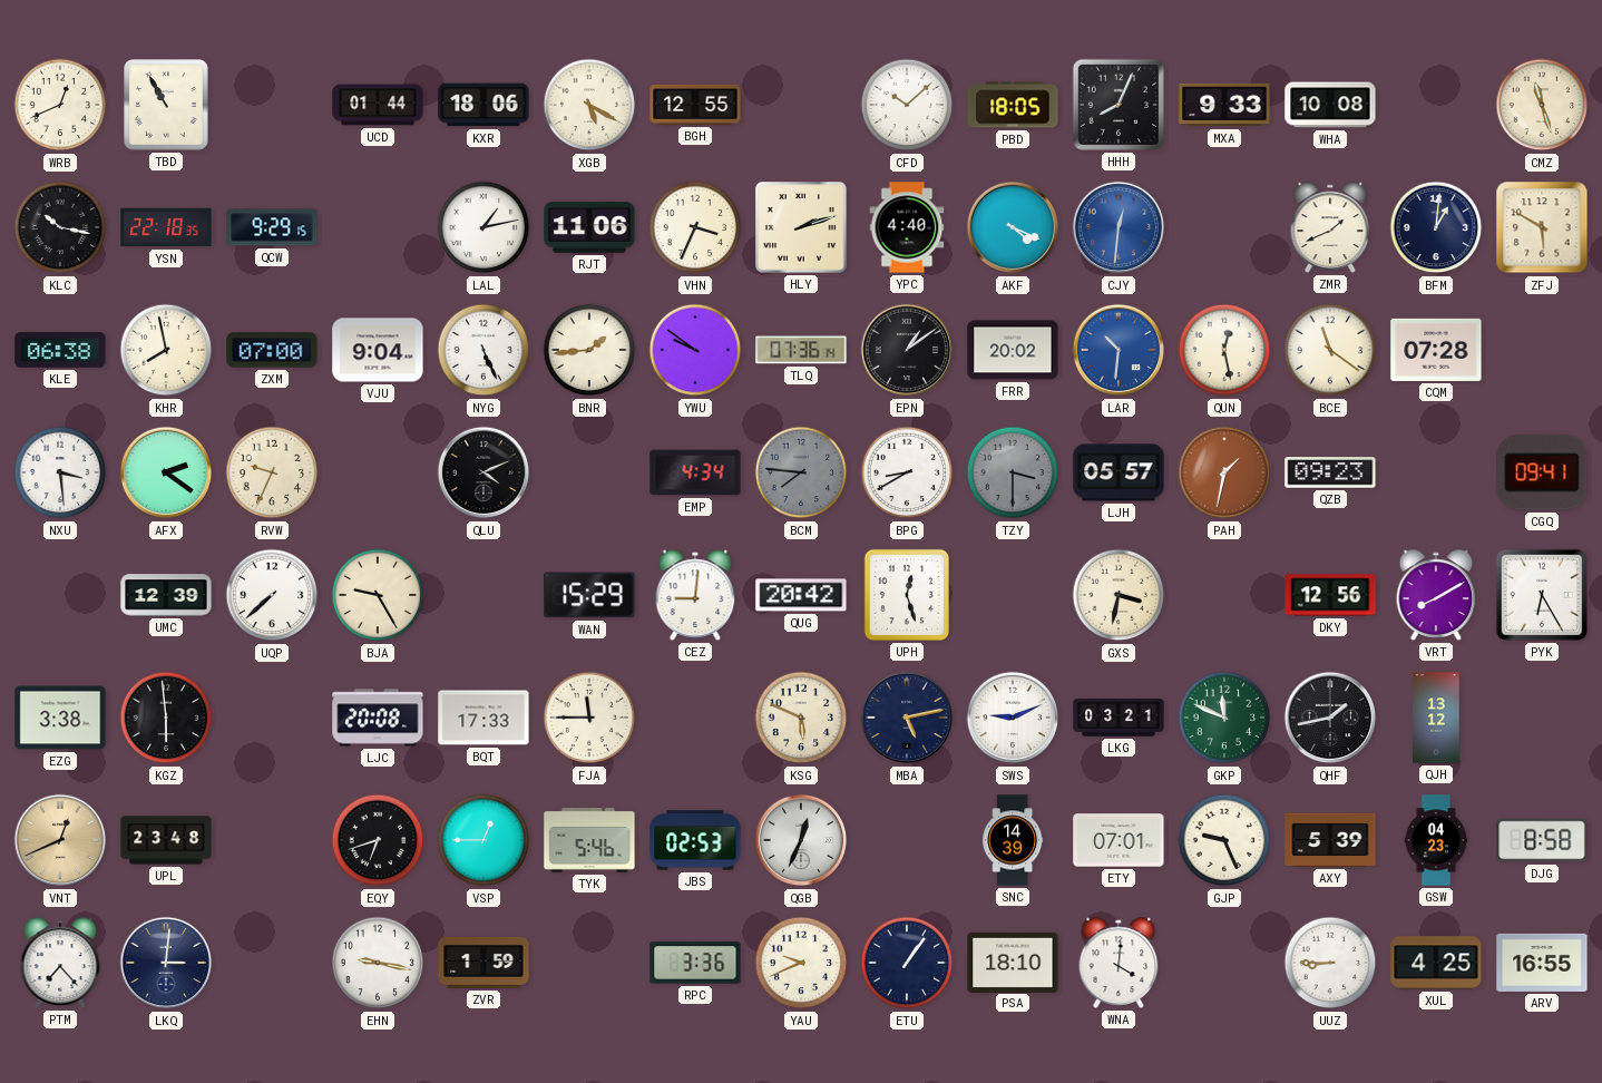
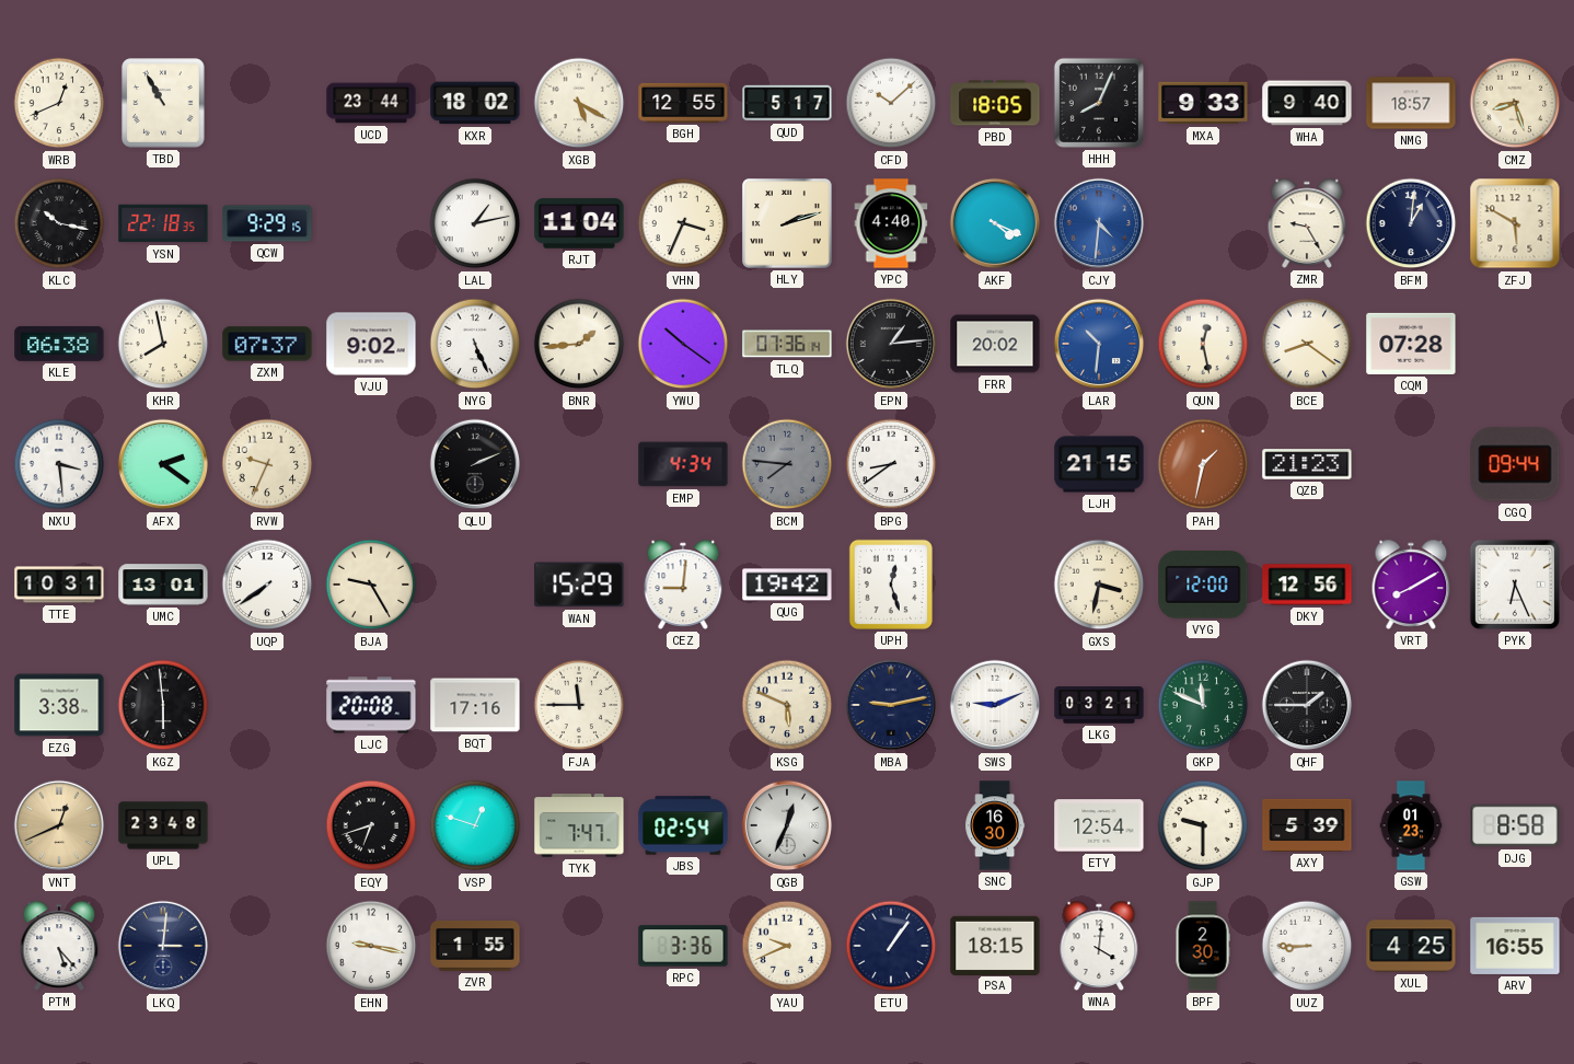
UCD: 01:44 -> 23:44
KXR: 18:06 -> 18:02
QUD: none -> 5:17
WHA: 10:08 -> 9:40
NMG: none -> 18:57
CMZ: 11:27 -> 8:27
RJT: 11:06 -> 11:04
CJY: 12:31 -> 4:31
ZMR: 1:41 -> 9:25
ZXM: 07:00 -> 07:37
VJU: 9:04 -> 9:02
YWU: 9:51 -> 10:21
EPN: 1:09 -> 1:14
BCE: 11:21 -> 8:21
QLU: 4:11 -> 2:11
BPG: 8:40 -> 8:39
TZY: 3:30 -> none
LJH: 05:57 -> 21:15
QZB: 09:23 -> 21:23
CGQ: 09:41 -> 09:44
TTE: none -> 10:31
UMC: 12:39 -> 13:01
UQP: 7:38 -> 7:39
QUG: 20:42 -> 19:42
VYG: none -> 12:00
PYK: 6:25 -> 6:26
BQT: 17:33 -> 17:16
MBA: 5:13 -> 9:13
QHF: 1:43 -> 1:45
QJH: 13:12 -> none
VSP: 12:45 -> 12:48
TYK: 5:46 -> 7:47
JBS: 02:53 -> 02:54
SNC: 14:39 -> 16:30
ETY: 07:01 -> 12:54
GJP: 9:26 -> 9:30
GSW: 04:23 -> 01:23
PTM: 7:23 -> 5:23
ZVR: 1:59 -> 1:55
PSA: 18:10 -> 18:15
BPF: none -> 2:30
